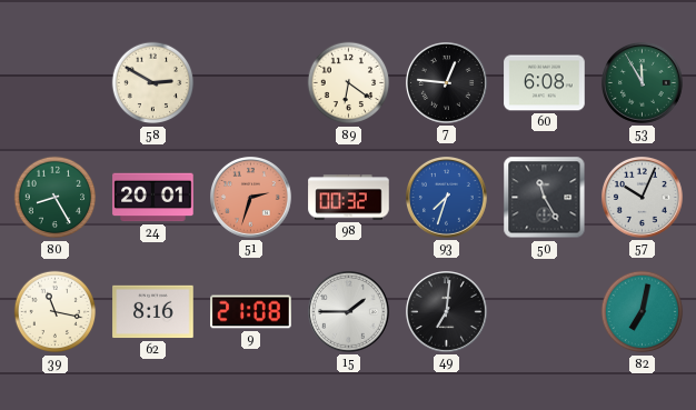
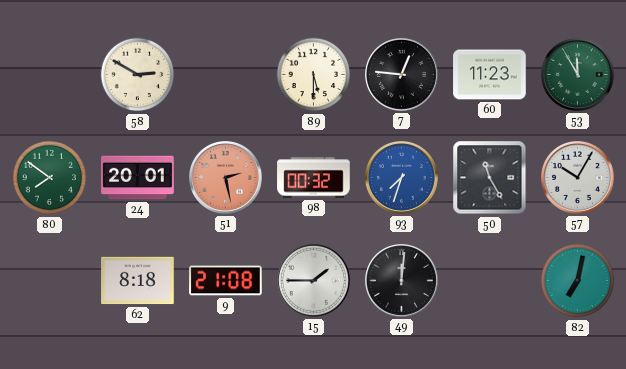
89: 6:21 -> 5:30
60: 6:08 -> 11:23
80: 8:25 -> 7:51
51: 2:33 -> 2:28
57: 10:04 -> 10:05
39: 11:17 -> none
62: 8:16 -> 8:18
49: 7:01 -> 12:01
